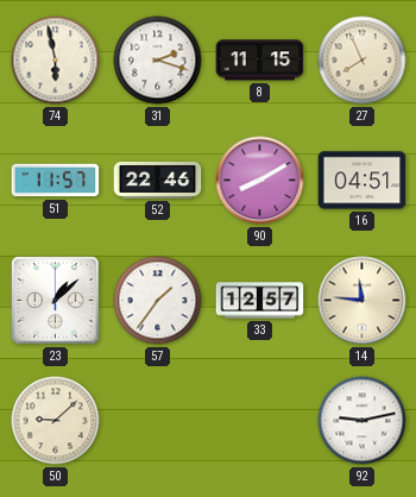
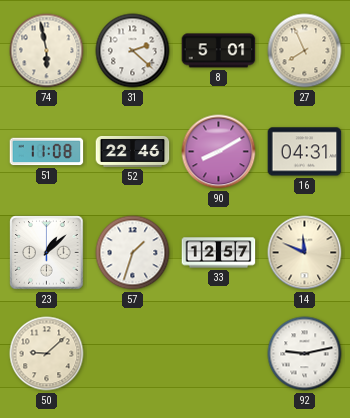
31: 2:18 -> 2:22
8: 11:15 -> 5:01
51: 11:57 -> 11:08
16: 04:51 -> 04:31
57: 1:36 -> 1:33
14: 11:46 -> 11:49
